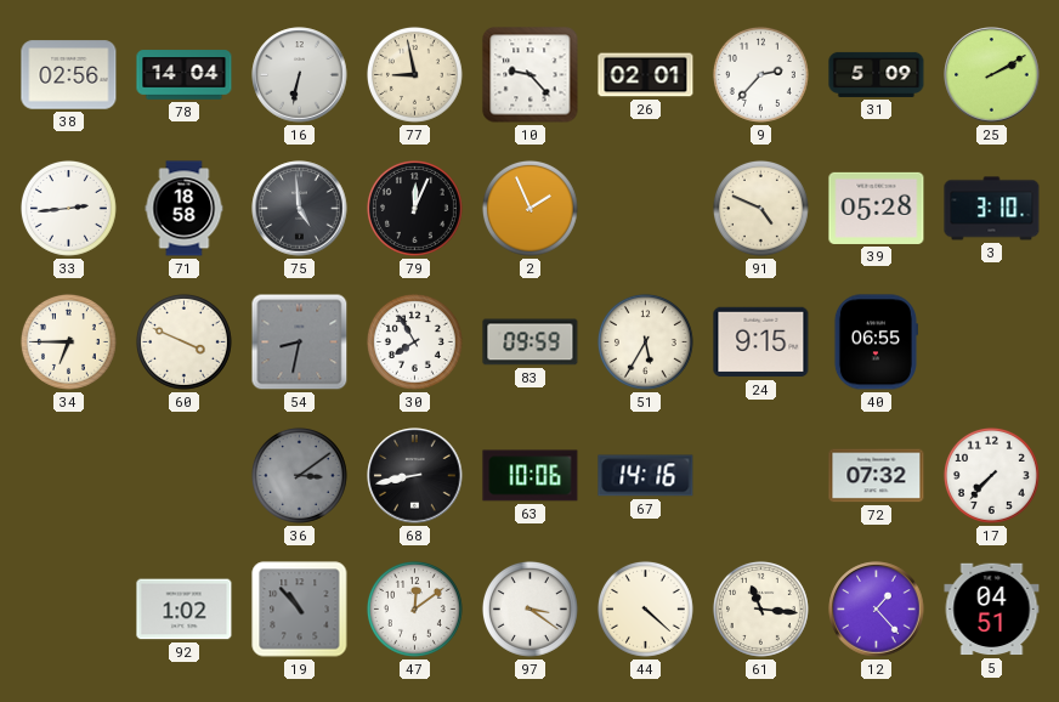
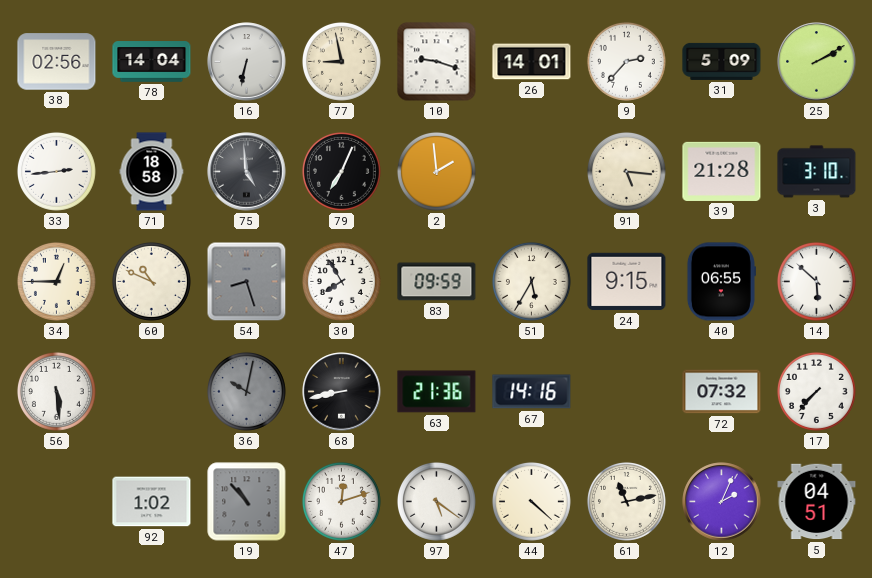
10: 9:23 -> 9:18
26: 02:01 -> 14:01
79: 12:04 -> 7:04
2: 1:56 -> 1:59
91: 4:49 -> 5:16
39: 05:28 -> 21:28
34: 6:45 -> 12:45
60: 3:49 -> 10:49
54: 8:32 -> 8:27
14: none -> 5:52
56: none -> 5:29
36: 3:09 -> 10:02
63: 10:06 -> 21:36
47: 12:09 -> 12:12
97: 3:21 -> 5:21
61: 11:16 -> 11:13
12: 1:23 -> 2:04
